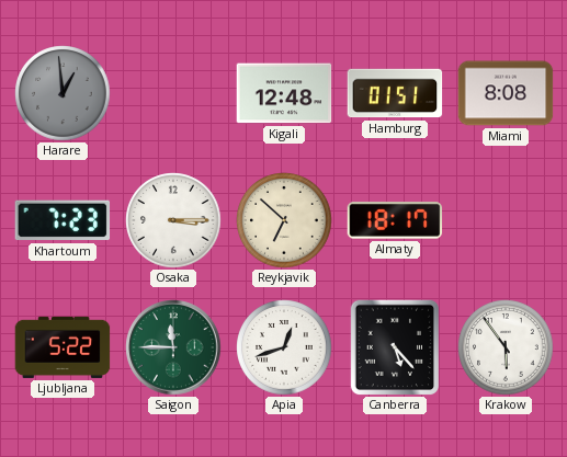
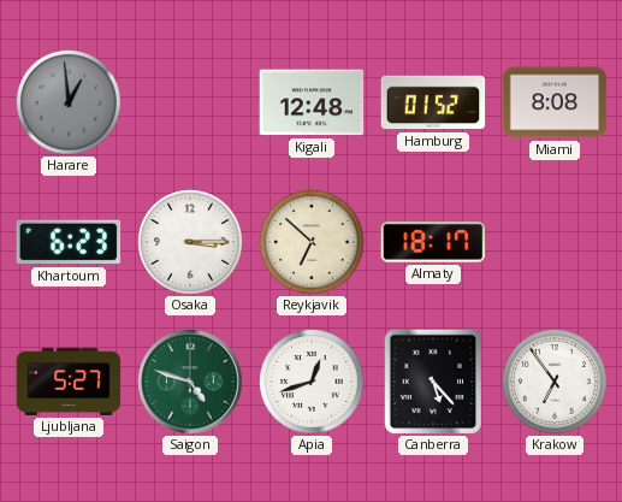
Hamburg: 01:51 -> 01:52
Khartoum: 7:23 -> 6:23
Ljubljana: 5:22 -> 5:27
Saigon: 11:45 -> 4:48
Krakow: 5:54 -> 6:54
